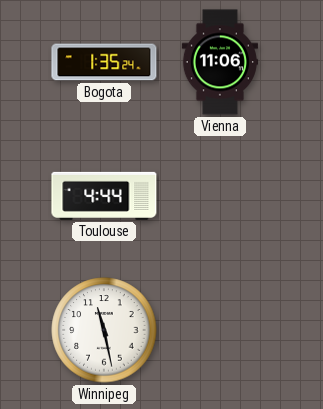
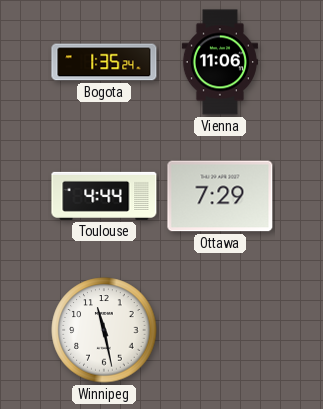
Ottawa: none -> 7:29
